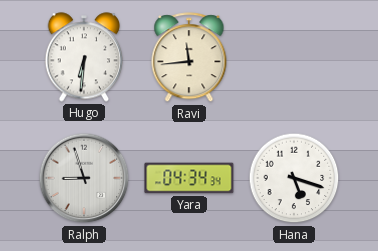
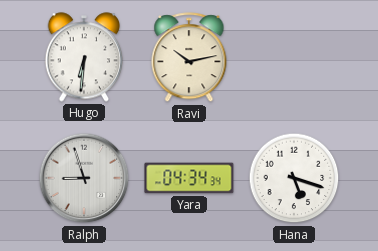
Ravi: 11:44 -> 10:13
